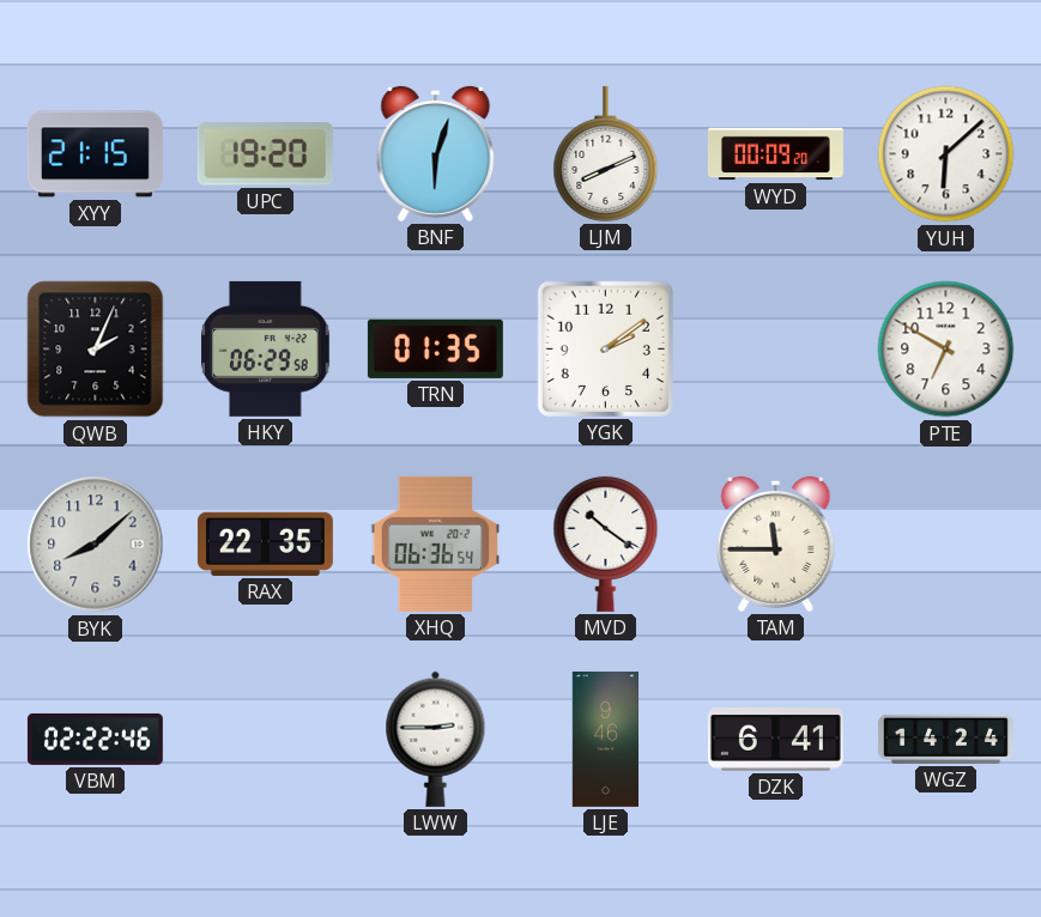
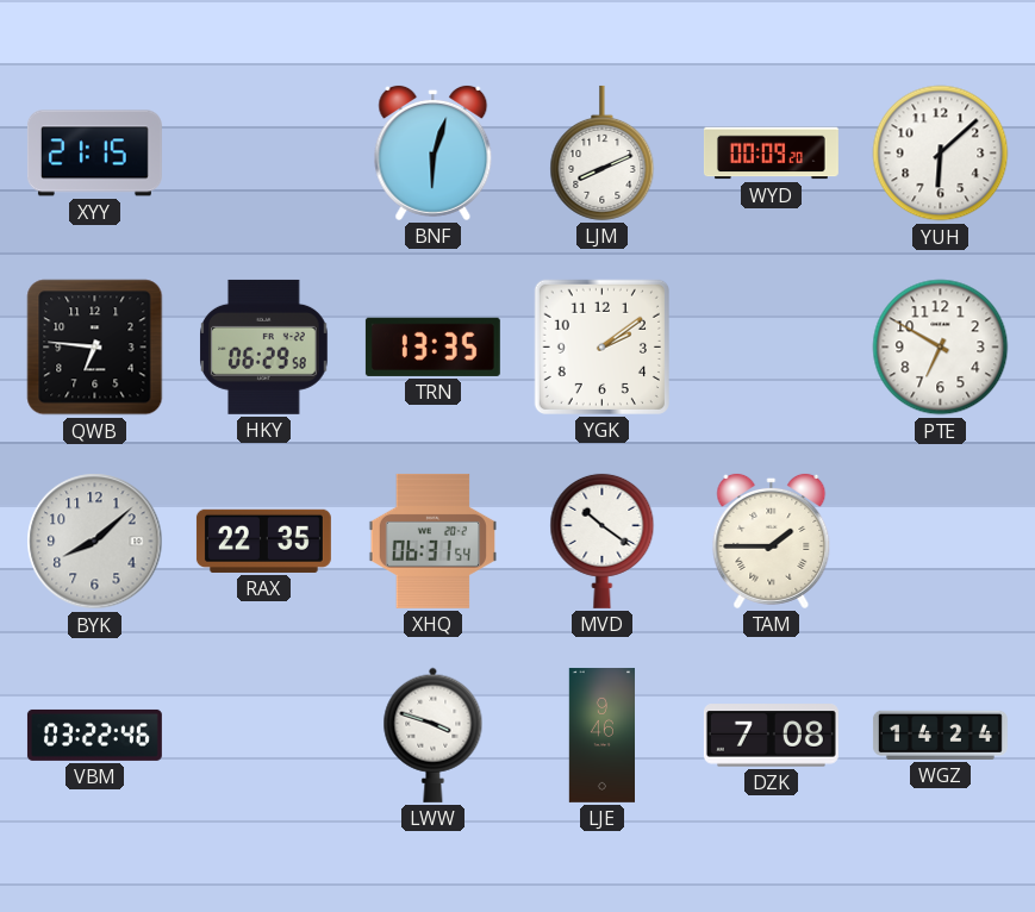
UPC: 19:20 -> none
QWB: 2:04 -> 6:46
TRN: 01:35 -> 13:35
XHQ: 06:36 -> 06:31
TAM: 11:45 -> 1:45
VBM: 02:22 -> 03:22
LWW: 2:45 -> 3:48
DZK: 6:41 -> 7:08
